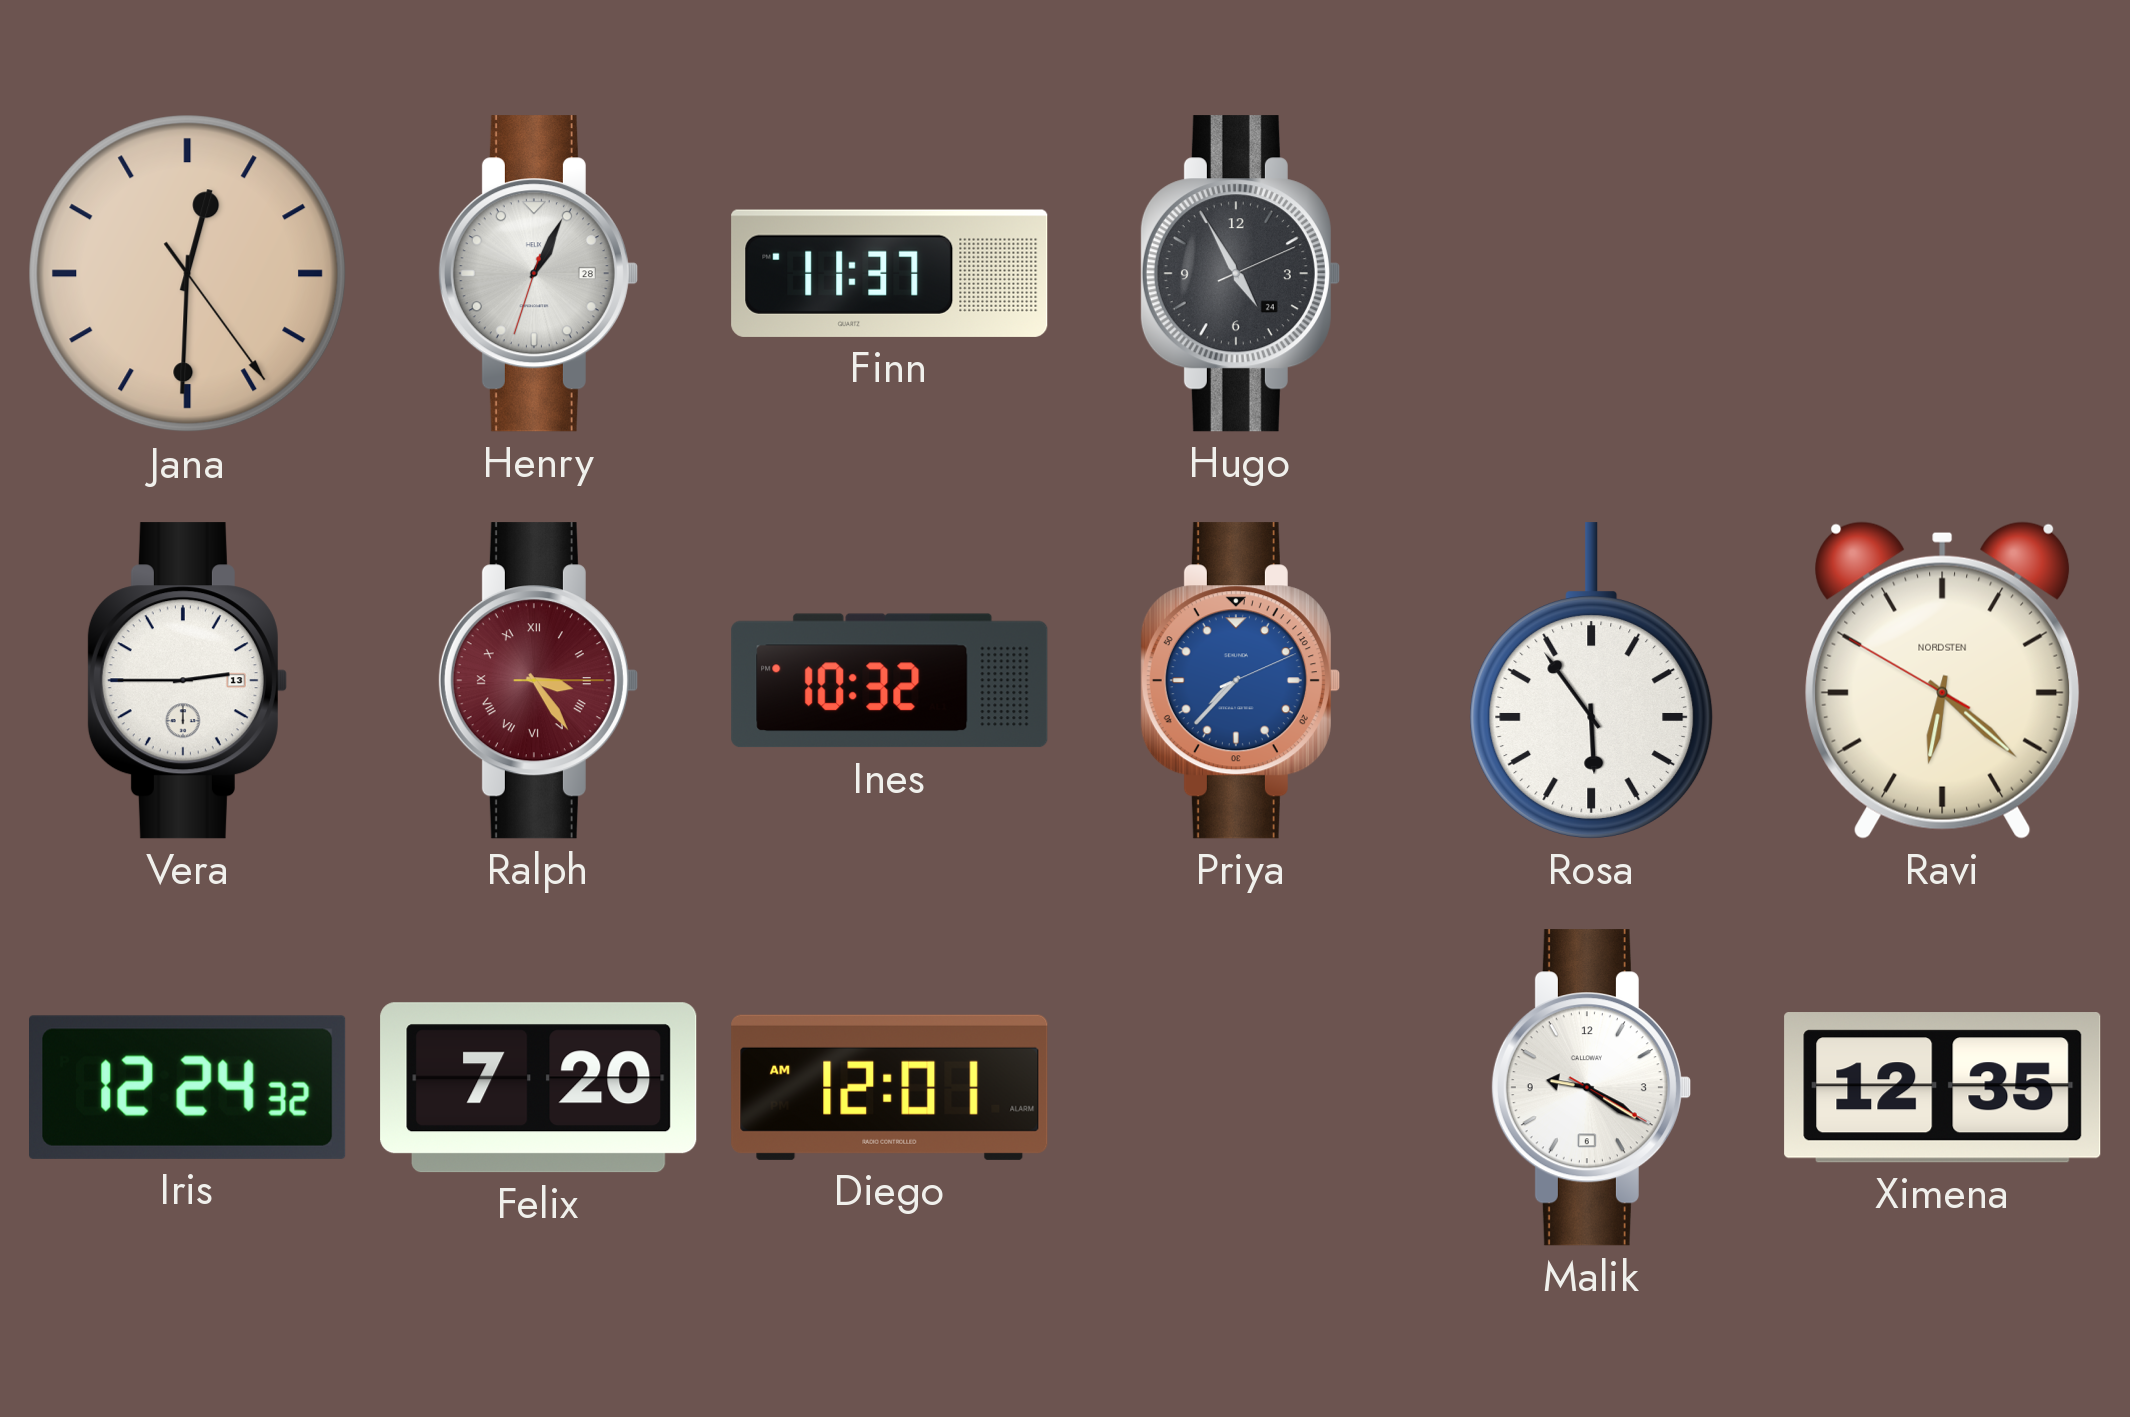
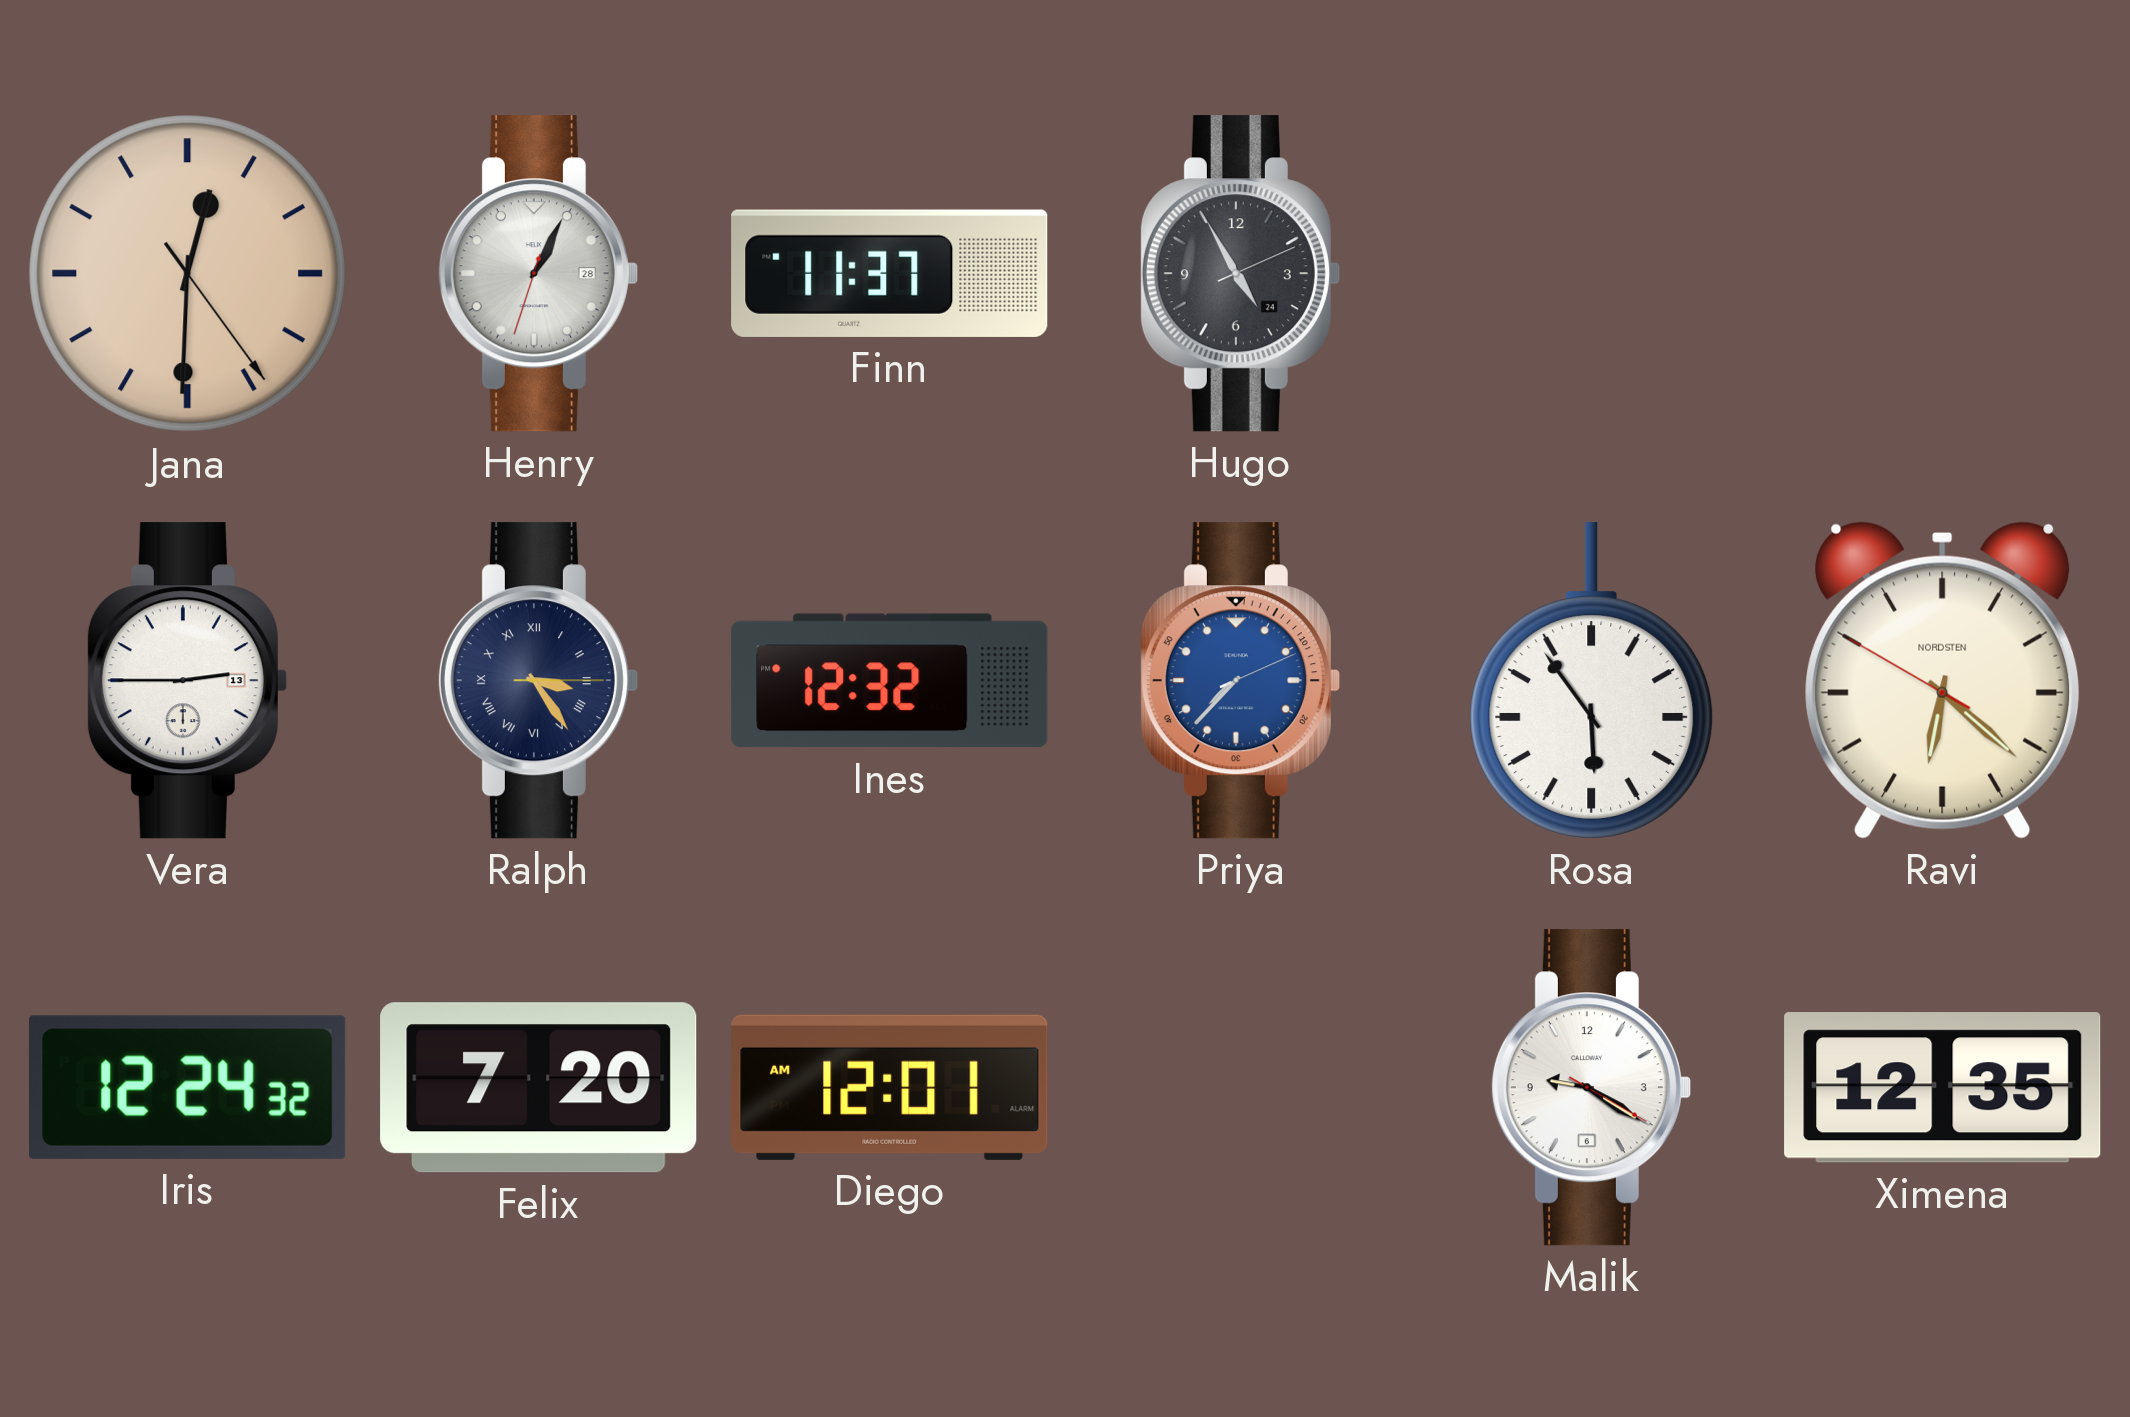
Ralph dial: burgundy -> navy
Ines: 10:32 -> 12:32
